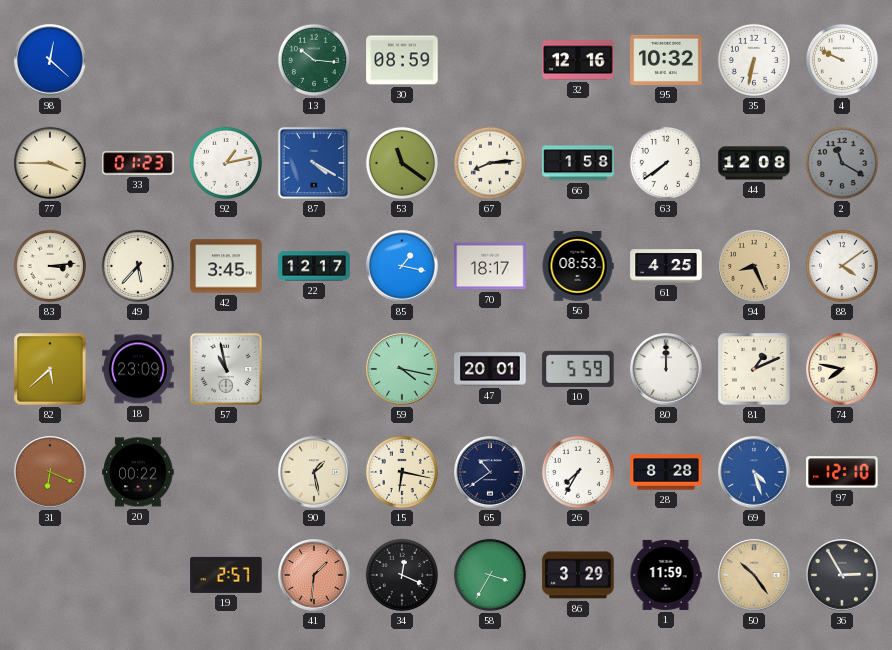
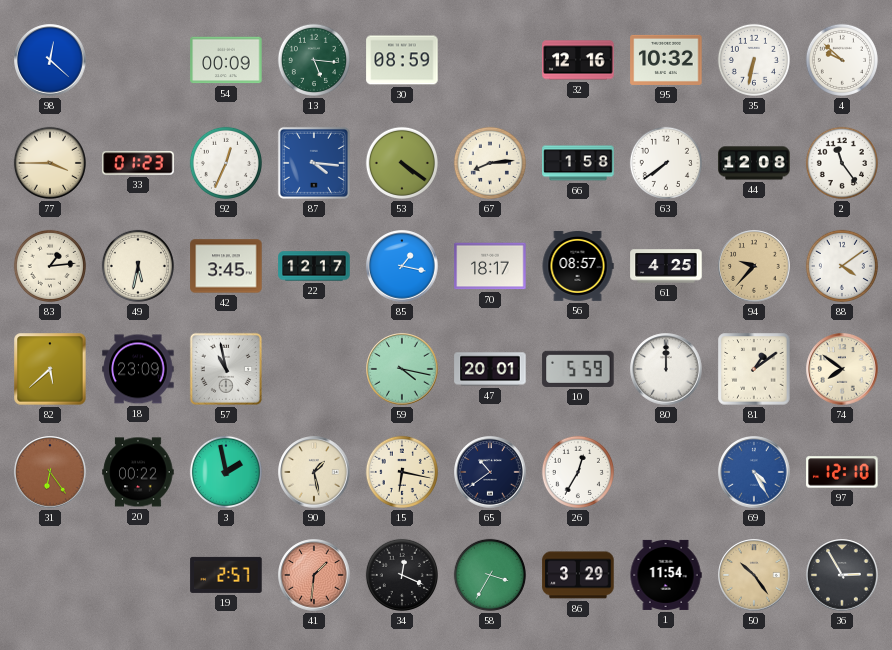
54: none -> 00:09
13: 10:16 -> 5:16
4: 9:49 -> 9:52
92: 1:13 -> 12:34
87: 4:20 -> 4:16
53: 11:21 -> 4:21
2: 11:20 -> 11:24
2 dial: grey -> white
83: 3:14 -> 1:14
49: 5:37 -> 5:32
56: 08:53 -> 08:57
94: 8:26 -> 9:37
81: 1:11 -> 1:09
74: 7:47 -> 7:51
31: 6:19 -> 6:24
3: none -> 1:58
26: 7:35 -> 12:35
28: 8:28 -> none
69: 4:27 -> 4:25
1: 11:59 -> 11:54
